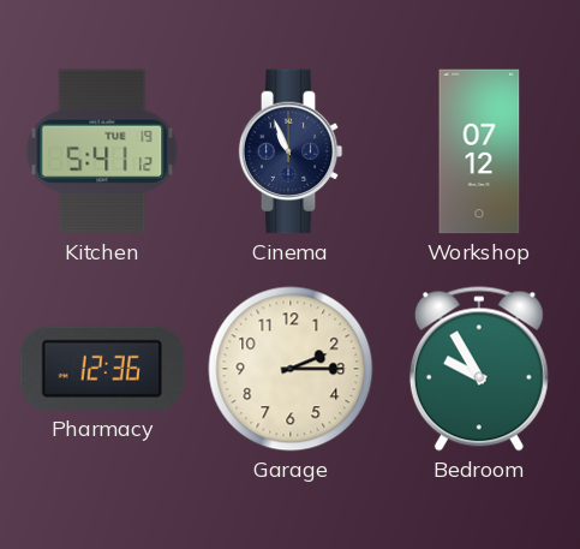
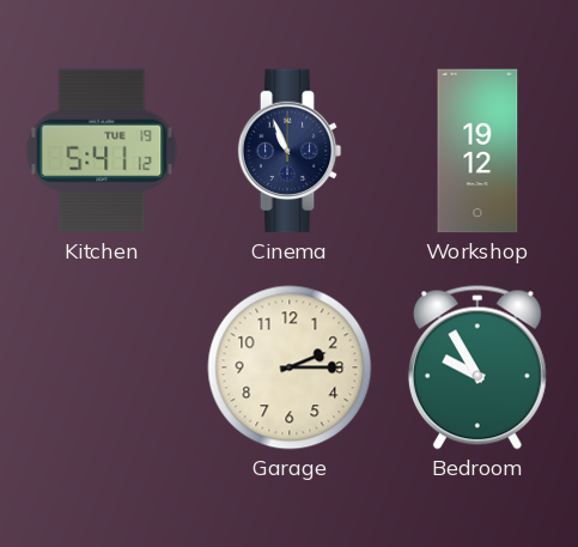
Workshop: 07:12 -> 19:12
Pharmacy: 12:36 -> none
